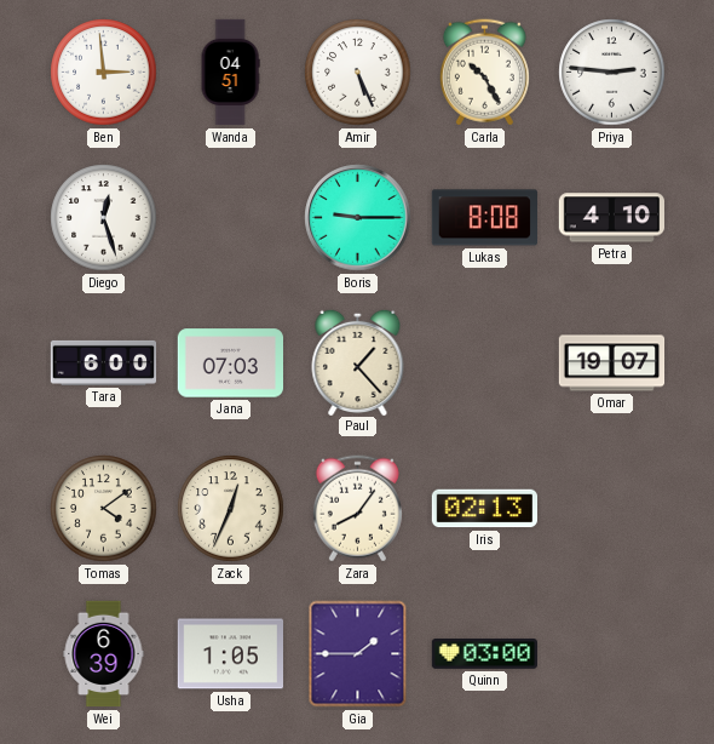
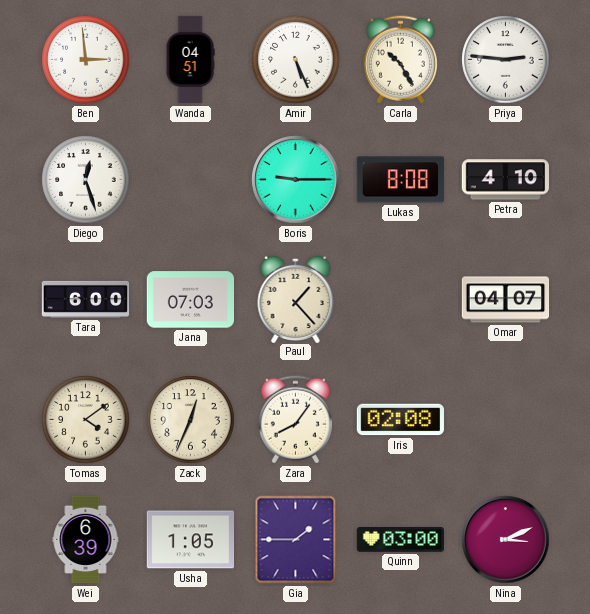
Omar: 19:07 -> 04:07
Iris: 02:13 -> 02:08
Nina: none -> 3:11
